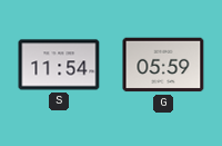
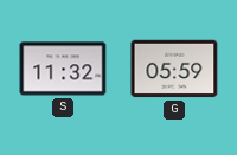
S: 11:54 -> 11:32
